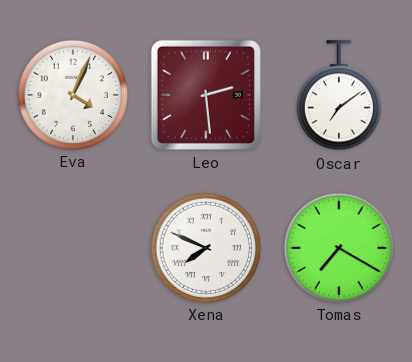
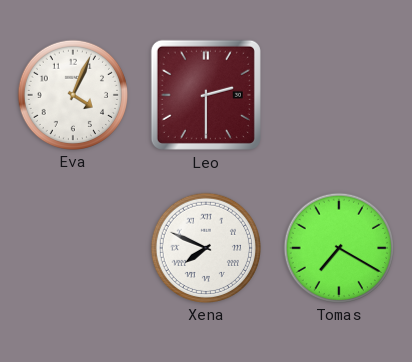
Leo: 2:29 -> 2:30
Oscar: 7:09 -> none
